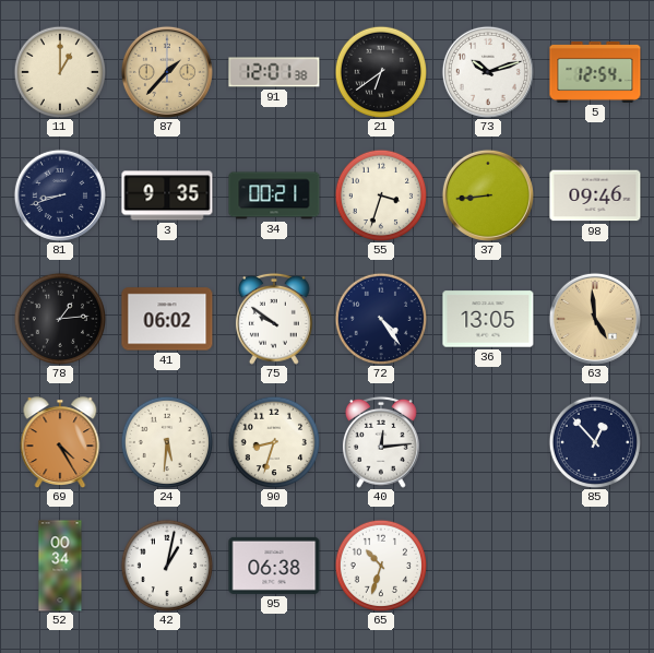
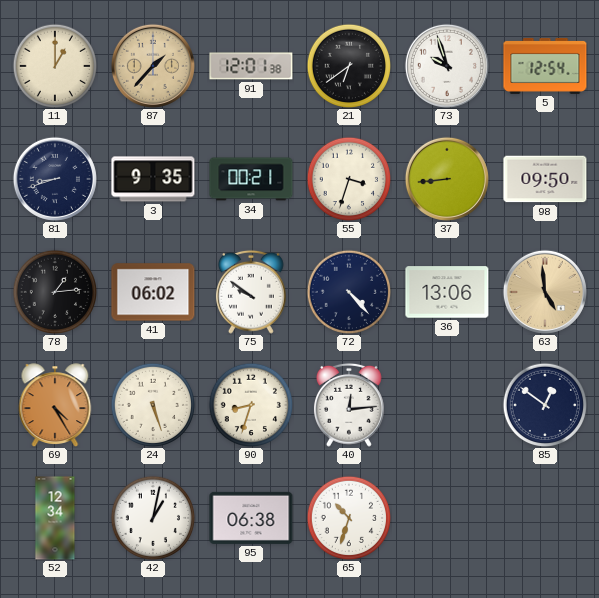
73: 10:12 -> 9:57
98: 09:46 -> 09:50
72: 4:24 -> 4:23
36: 13:05 -> 13:06
24: 5:31 -> 5:27
85: 12:53 -> 12:51
52: 00:34 -> 12:34
